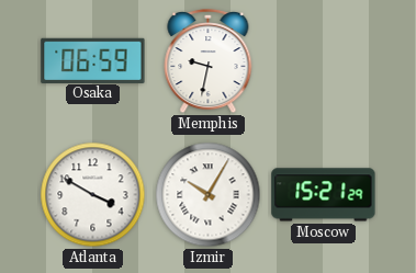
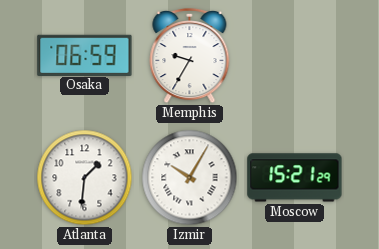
Memphis: 9:32 -> 9:35
Atlanta: 3:50 -> 1:31
